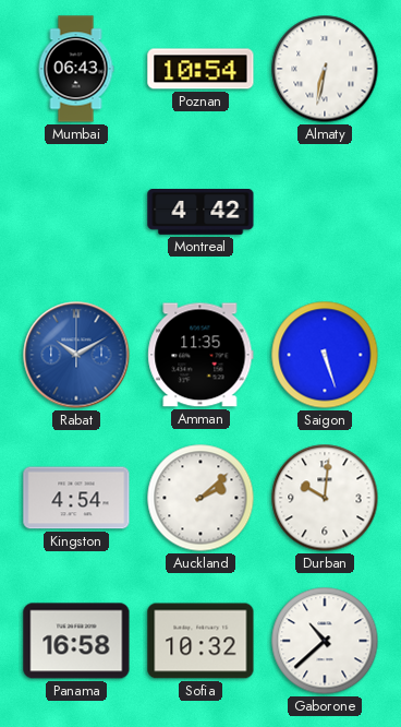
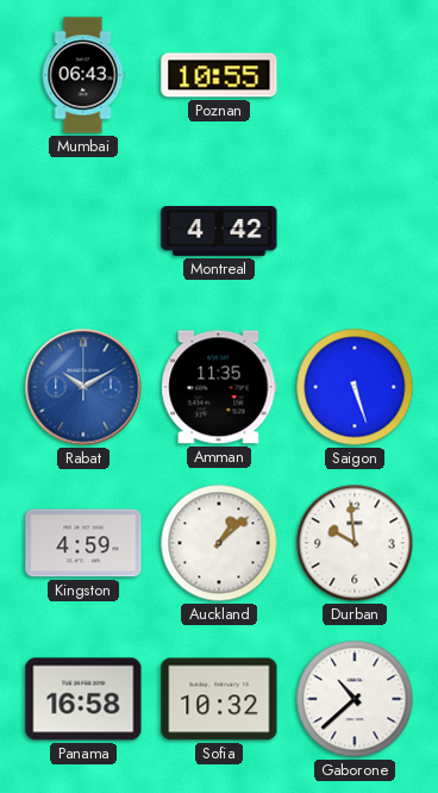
Poznan: 10:54 -> 10:55
Almaty: 6:32 -> none
Kingston: 4:54 -> 4:59
Auckland: 2:08 -> 1:08
Durban: 10:01 -> 9:59
